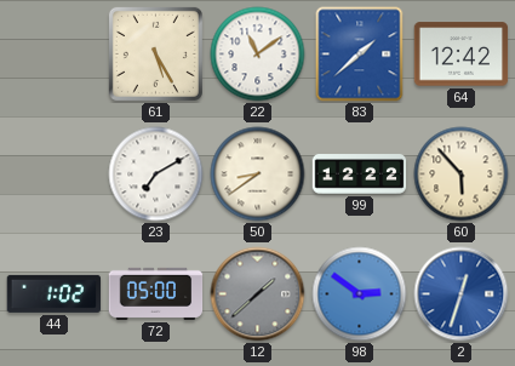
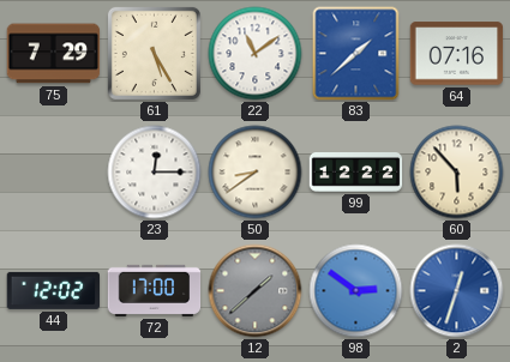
75: none -> 7:29
64: 12:42 -> 07:16
23: 7:10 -> 12:15
44: 1:02 -> 12:02
72: 05:00 -> 17:00
